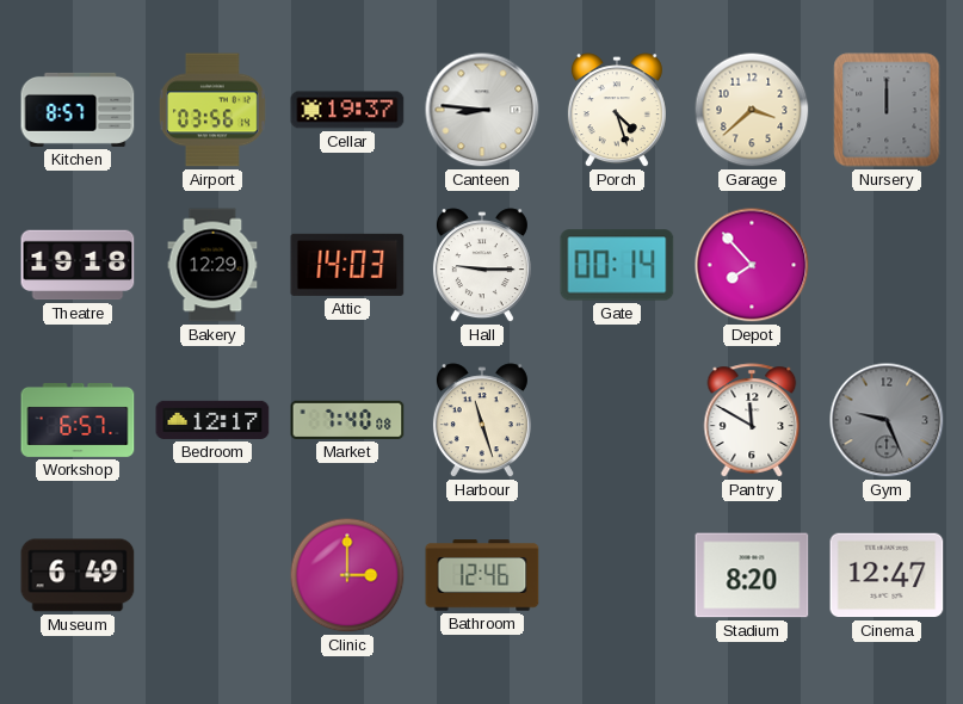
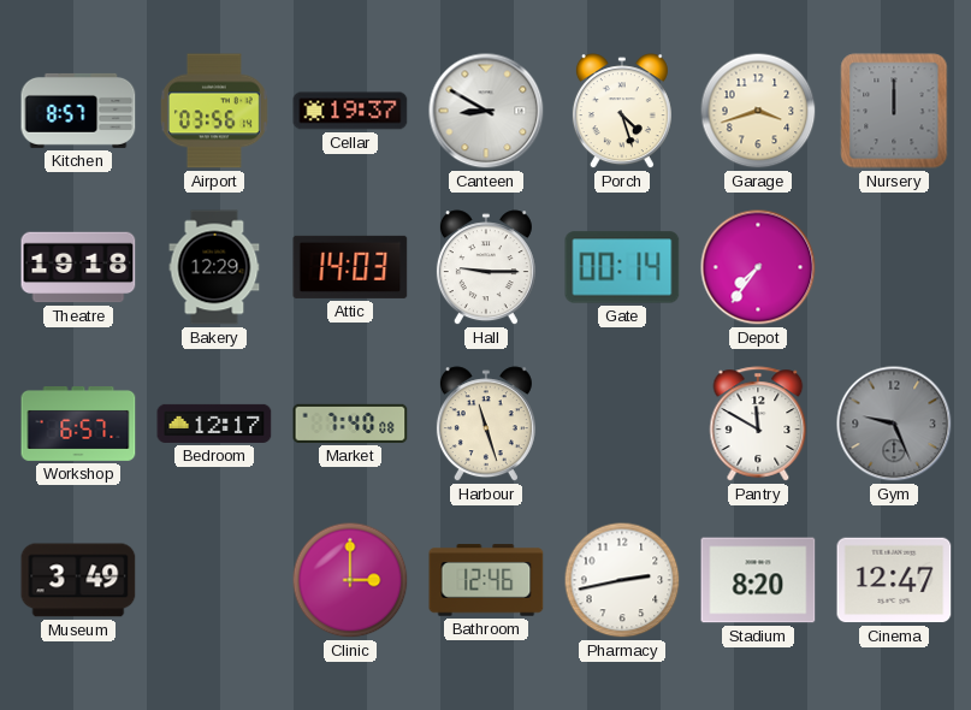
Canteen: 8:46 -> 8:50
Garage: 3:38 -> 3:42
Depot: 7:53 -> 7:36
Museum: 6:49 -> 3:49
Pharmacy: none -> 2:43
